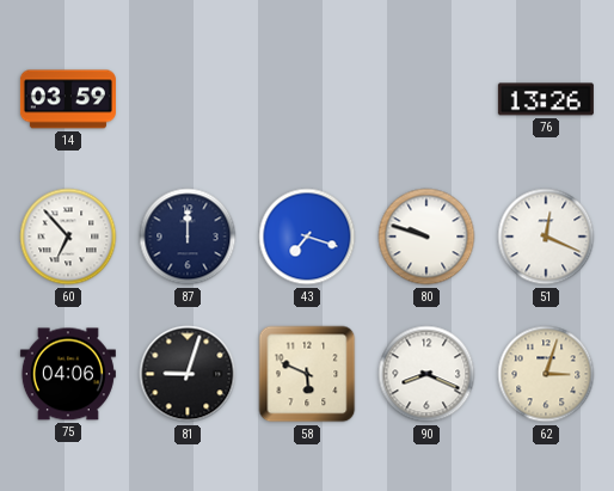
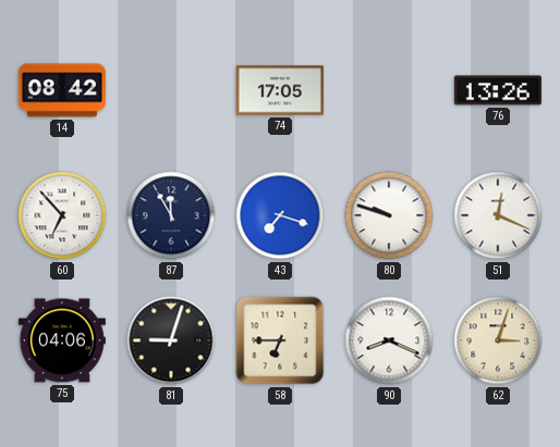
14: 03:59 -> 08:42
74: none -> 17:05
87: 12:00 -> 11:55
58: 5:49 -> 6:45
